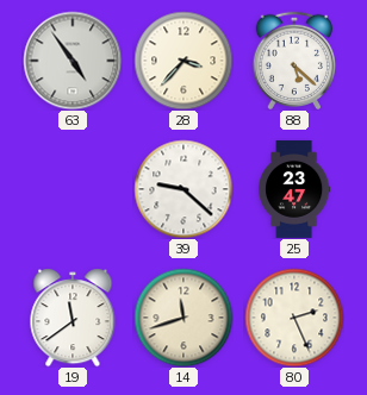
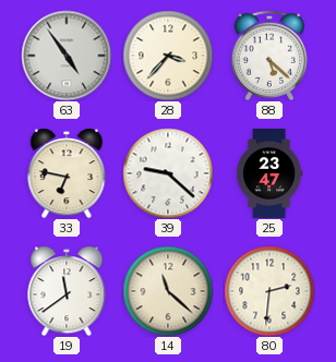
33: none -> 6:47
14: 11:42 -> 11:22
80: 2:26 -> 2:31
